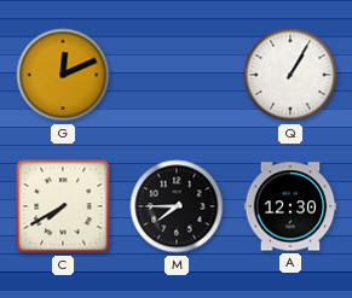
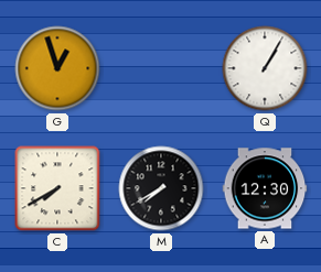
G: 12:11 -> 12:57
M: 7:45 -> 7:40
